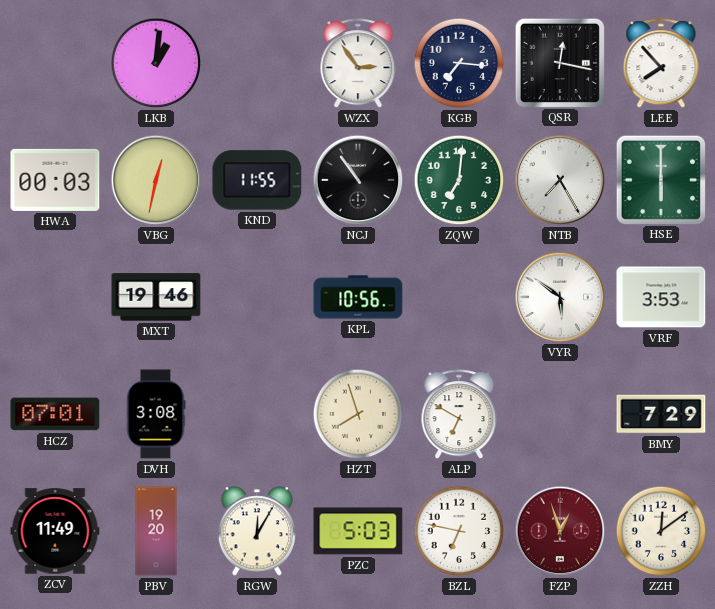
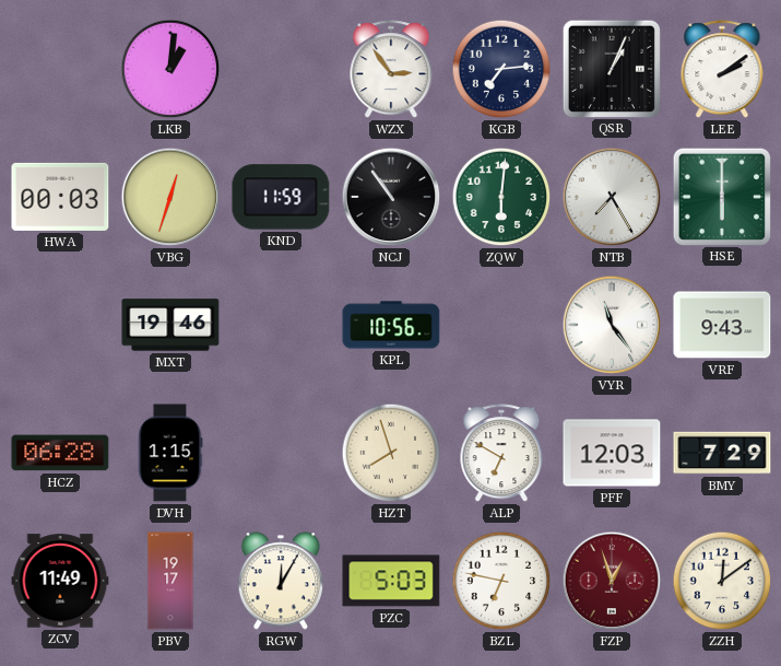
KGB: 7:16 -> 7:14
QSR: 12:17 -> 1:04
LEE: 7:53 -> 2:09
VBG: 12:32 -> 12:33
KND: 11:55 -> 11:59
ZQW: 7:01 -> 6:01
VYR: 5:51 -> 11:24
VRF: 3:53 -> 9:43
HCZ: 07:01 -> 06:28
DVH: 3:08 -> 1:15
PFF: none -> 12:03
PBV: 19:20 -> 19:17
